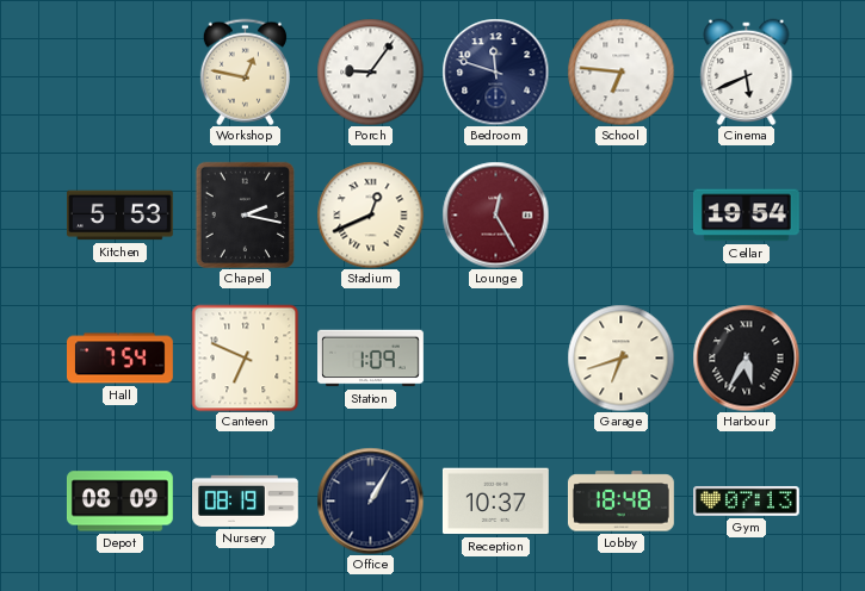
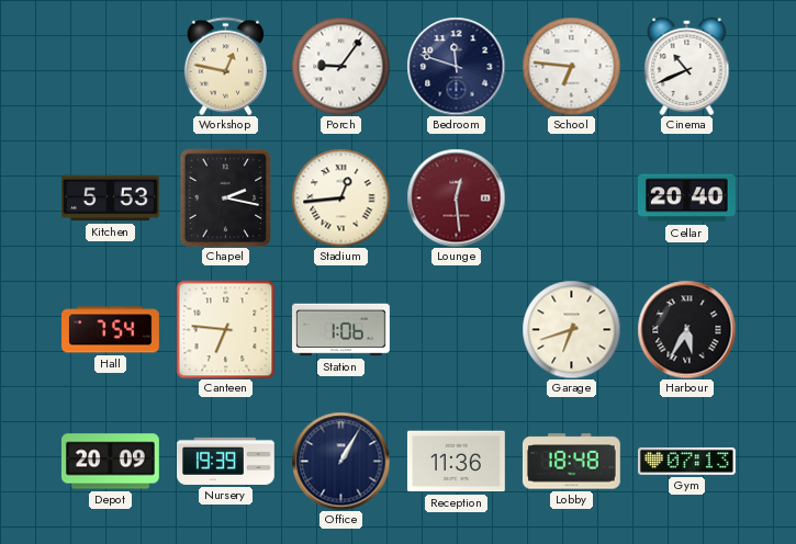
Cinema: 5:41 -> 10:41
Stadium: 12:41 -> 12:44
Lounge: 12:25 -> 12:29
Cellar: 19:54 -> 20:40
Canteen: 6:49 -> 6:46
Station: 1:09 -> 1:06
Depot: 08:09 -> 20:09
Nursery: 08:19 -> 19:39
Reception: 10:37 -> 11:36
